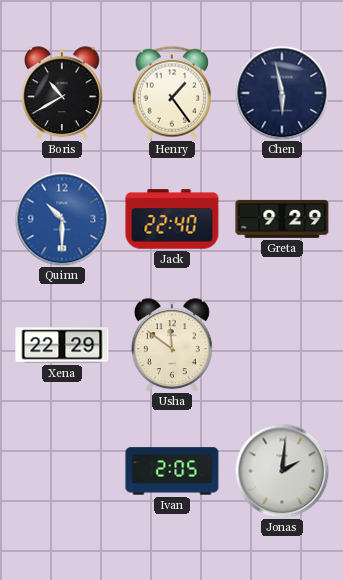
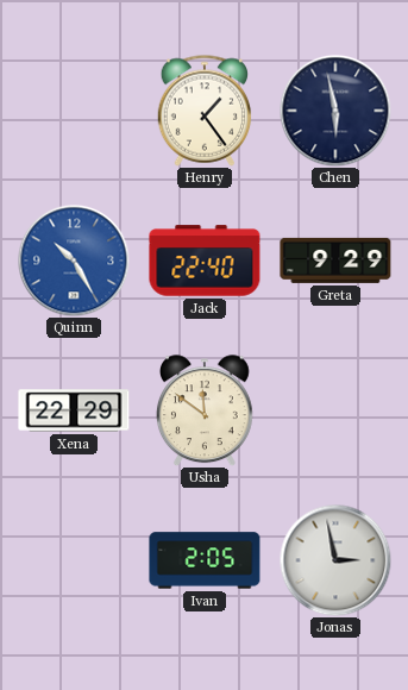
Boris: 10:40 -> none
Quinn: 10:30 -> 10:25
Jonas: 2:01 -> 2:58
